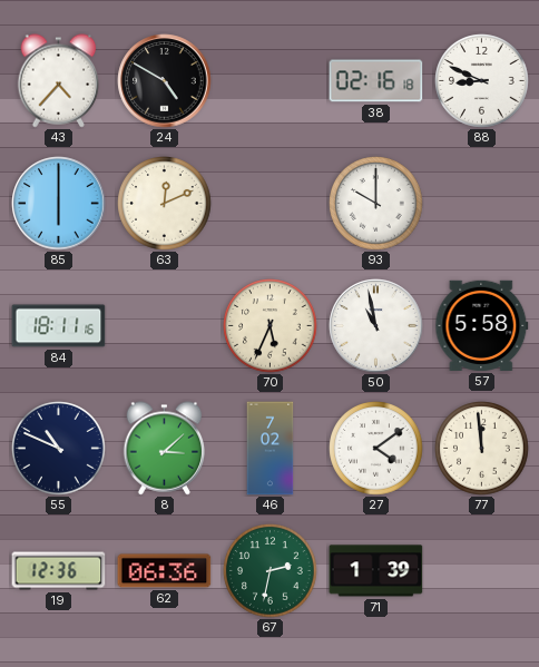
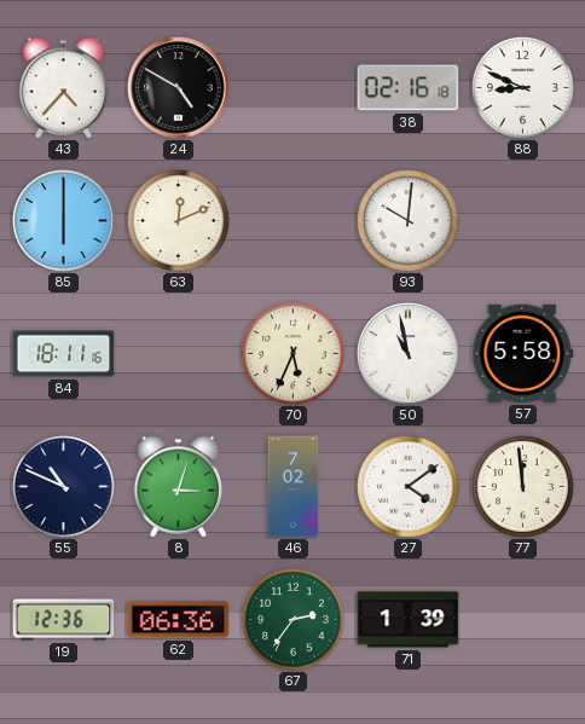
93: 10:00 -> 10:01
8: 3:08 -> 3:03
67: 2:32 -> 2:36
